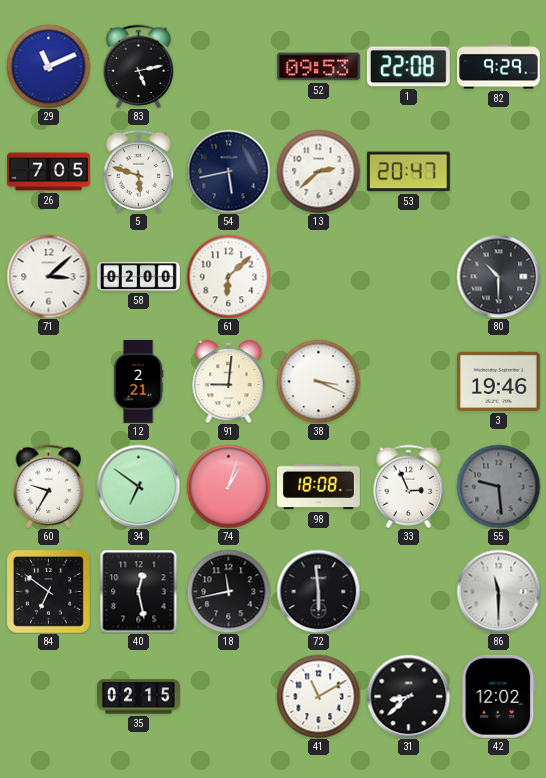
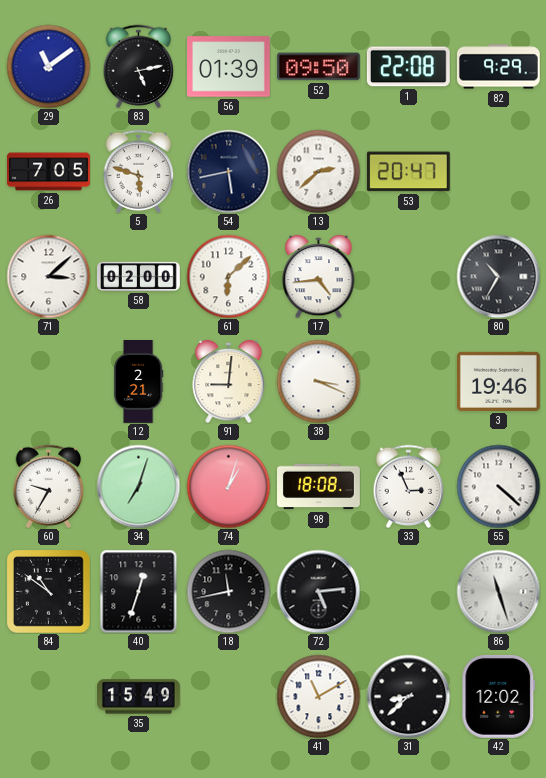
29: 11:11 -> 11:09
56: none -> 01:39
52: 09:53 -> 09:50
17: none -> 4:44
80: 10:30 -> 10:35
34: 6:51 -> 7:03
55: 9:29 -> 4:22
55 dial: grey -> white
84: 6:51 -> 10:51
40: 12:28 -> 12:33
72: 5:59 -> 5:14
86: 11:30 -> 11:27
35: 02:15 -> 15:49
